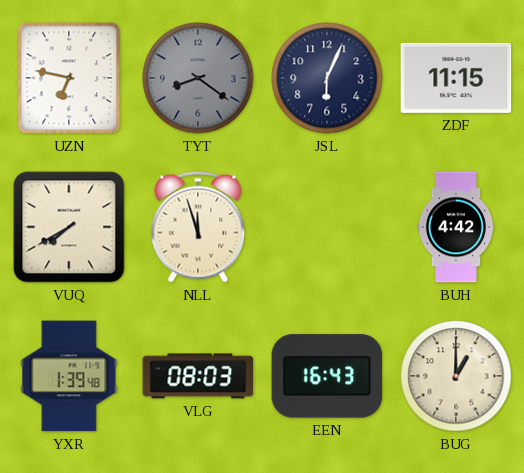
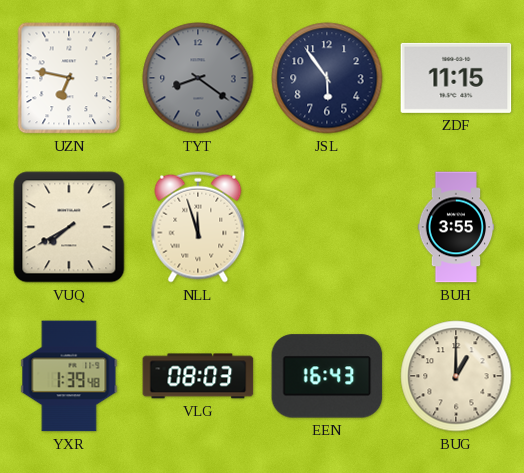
JSL: 6:04 -> 5:54
BUH: 4:42 -> 3:55
